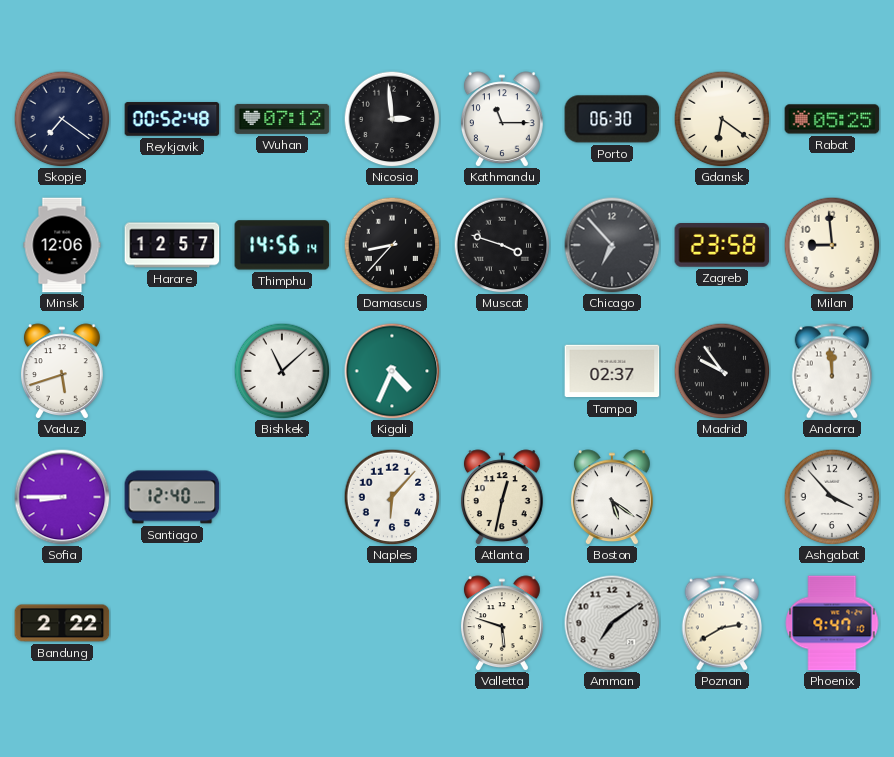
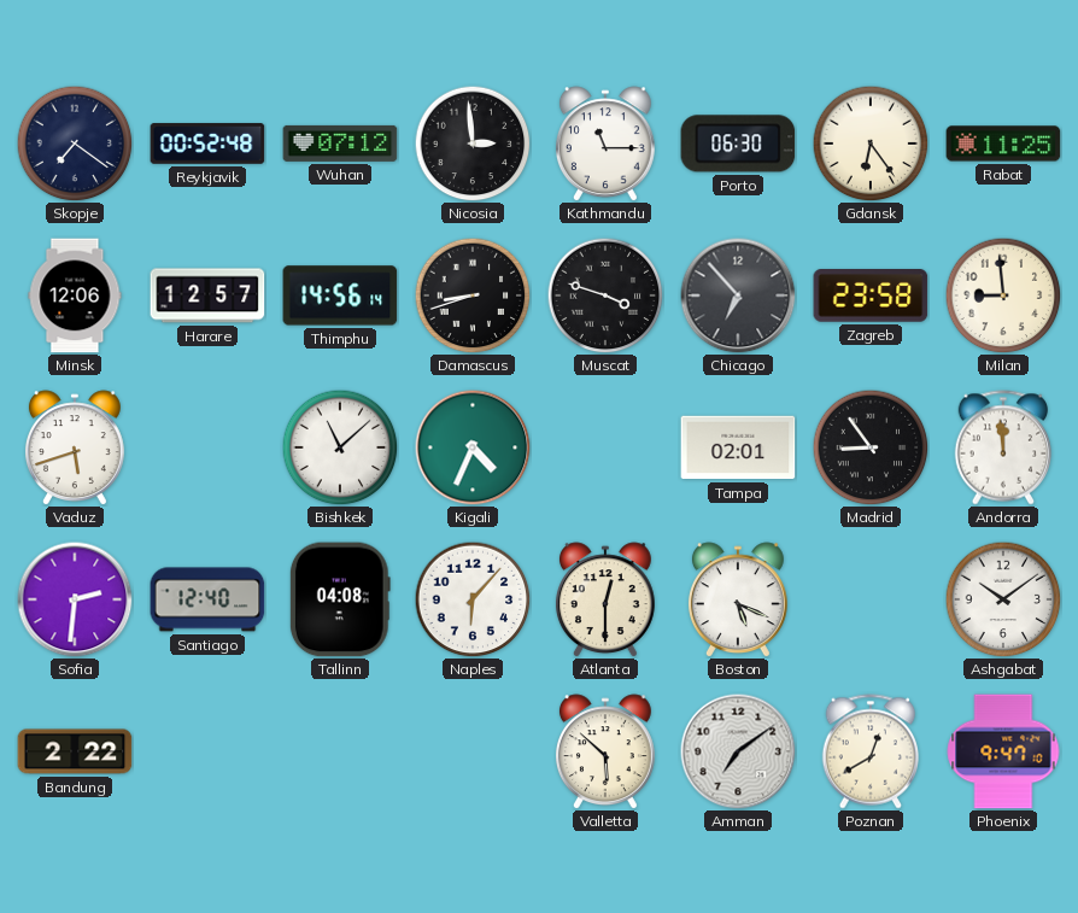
Gdansk: 6:21 -> 6:24
Rabat: 05:25 -> 11:25
Damascus: 8:37 -> 8:42
Tampa: 02:37 -> 02:01
Madrid: 9:54 -> 8:54
Sofia: 8:45 -> 2:31
Tallinn: none -> 04:08
Atlanta: 12:32 -> 12:30
Boston: 5:21 -> 5:19
Ashgabat: 3:53 -> 10:09
Valletta: 5:48 -> 5:52
Poznan: 2:40 -> 12:40
